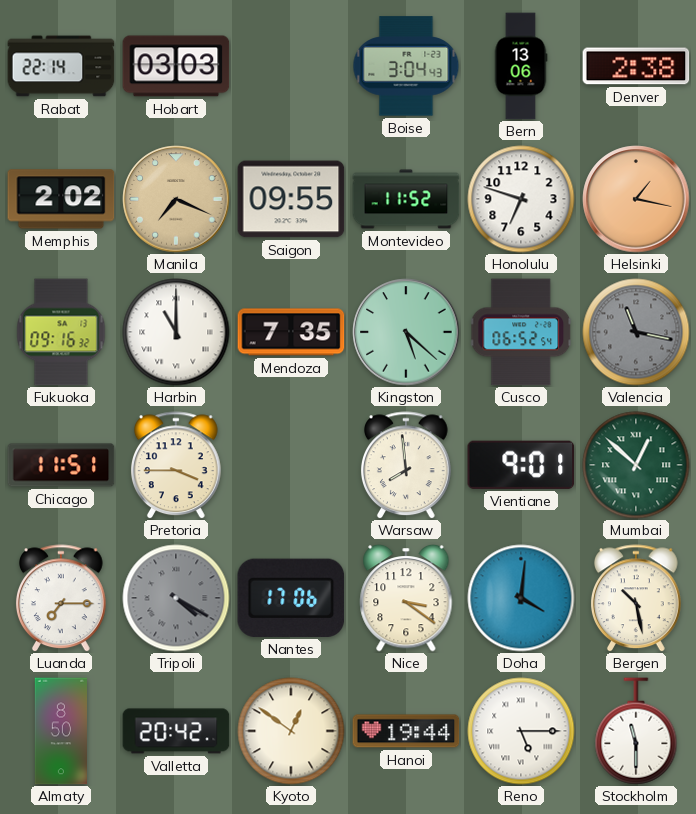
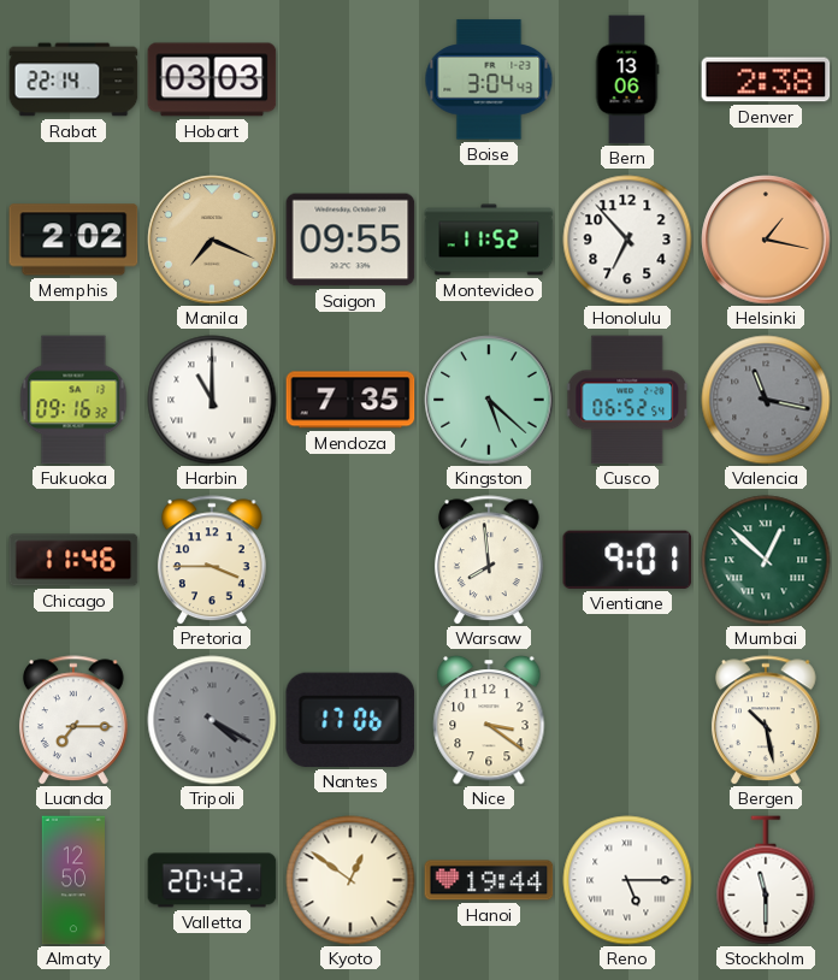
Honolulu: 6:48 -> 6:53
Chicago: 11:51 -> 11:46
Doha: 4:01 -> none
Almaty: 8:50 -> 12:50
